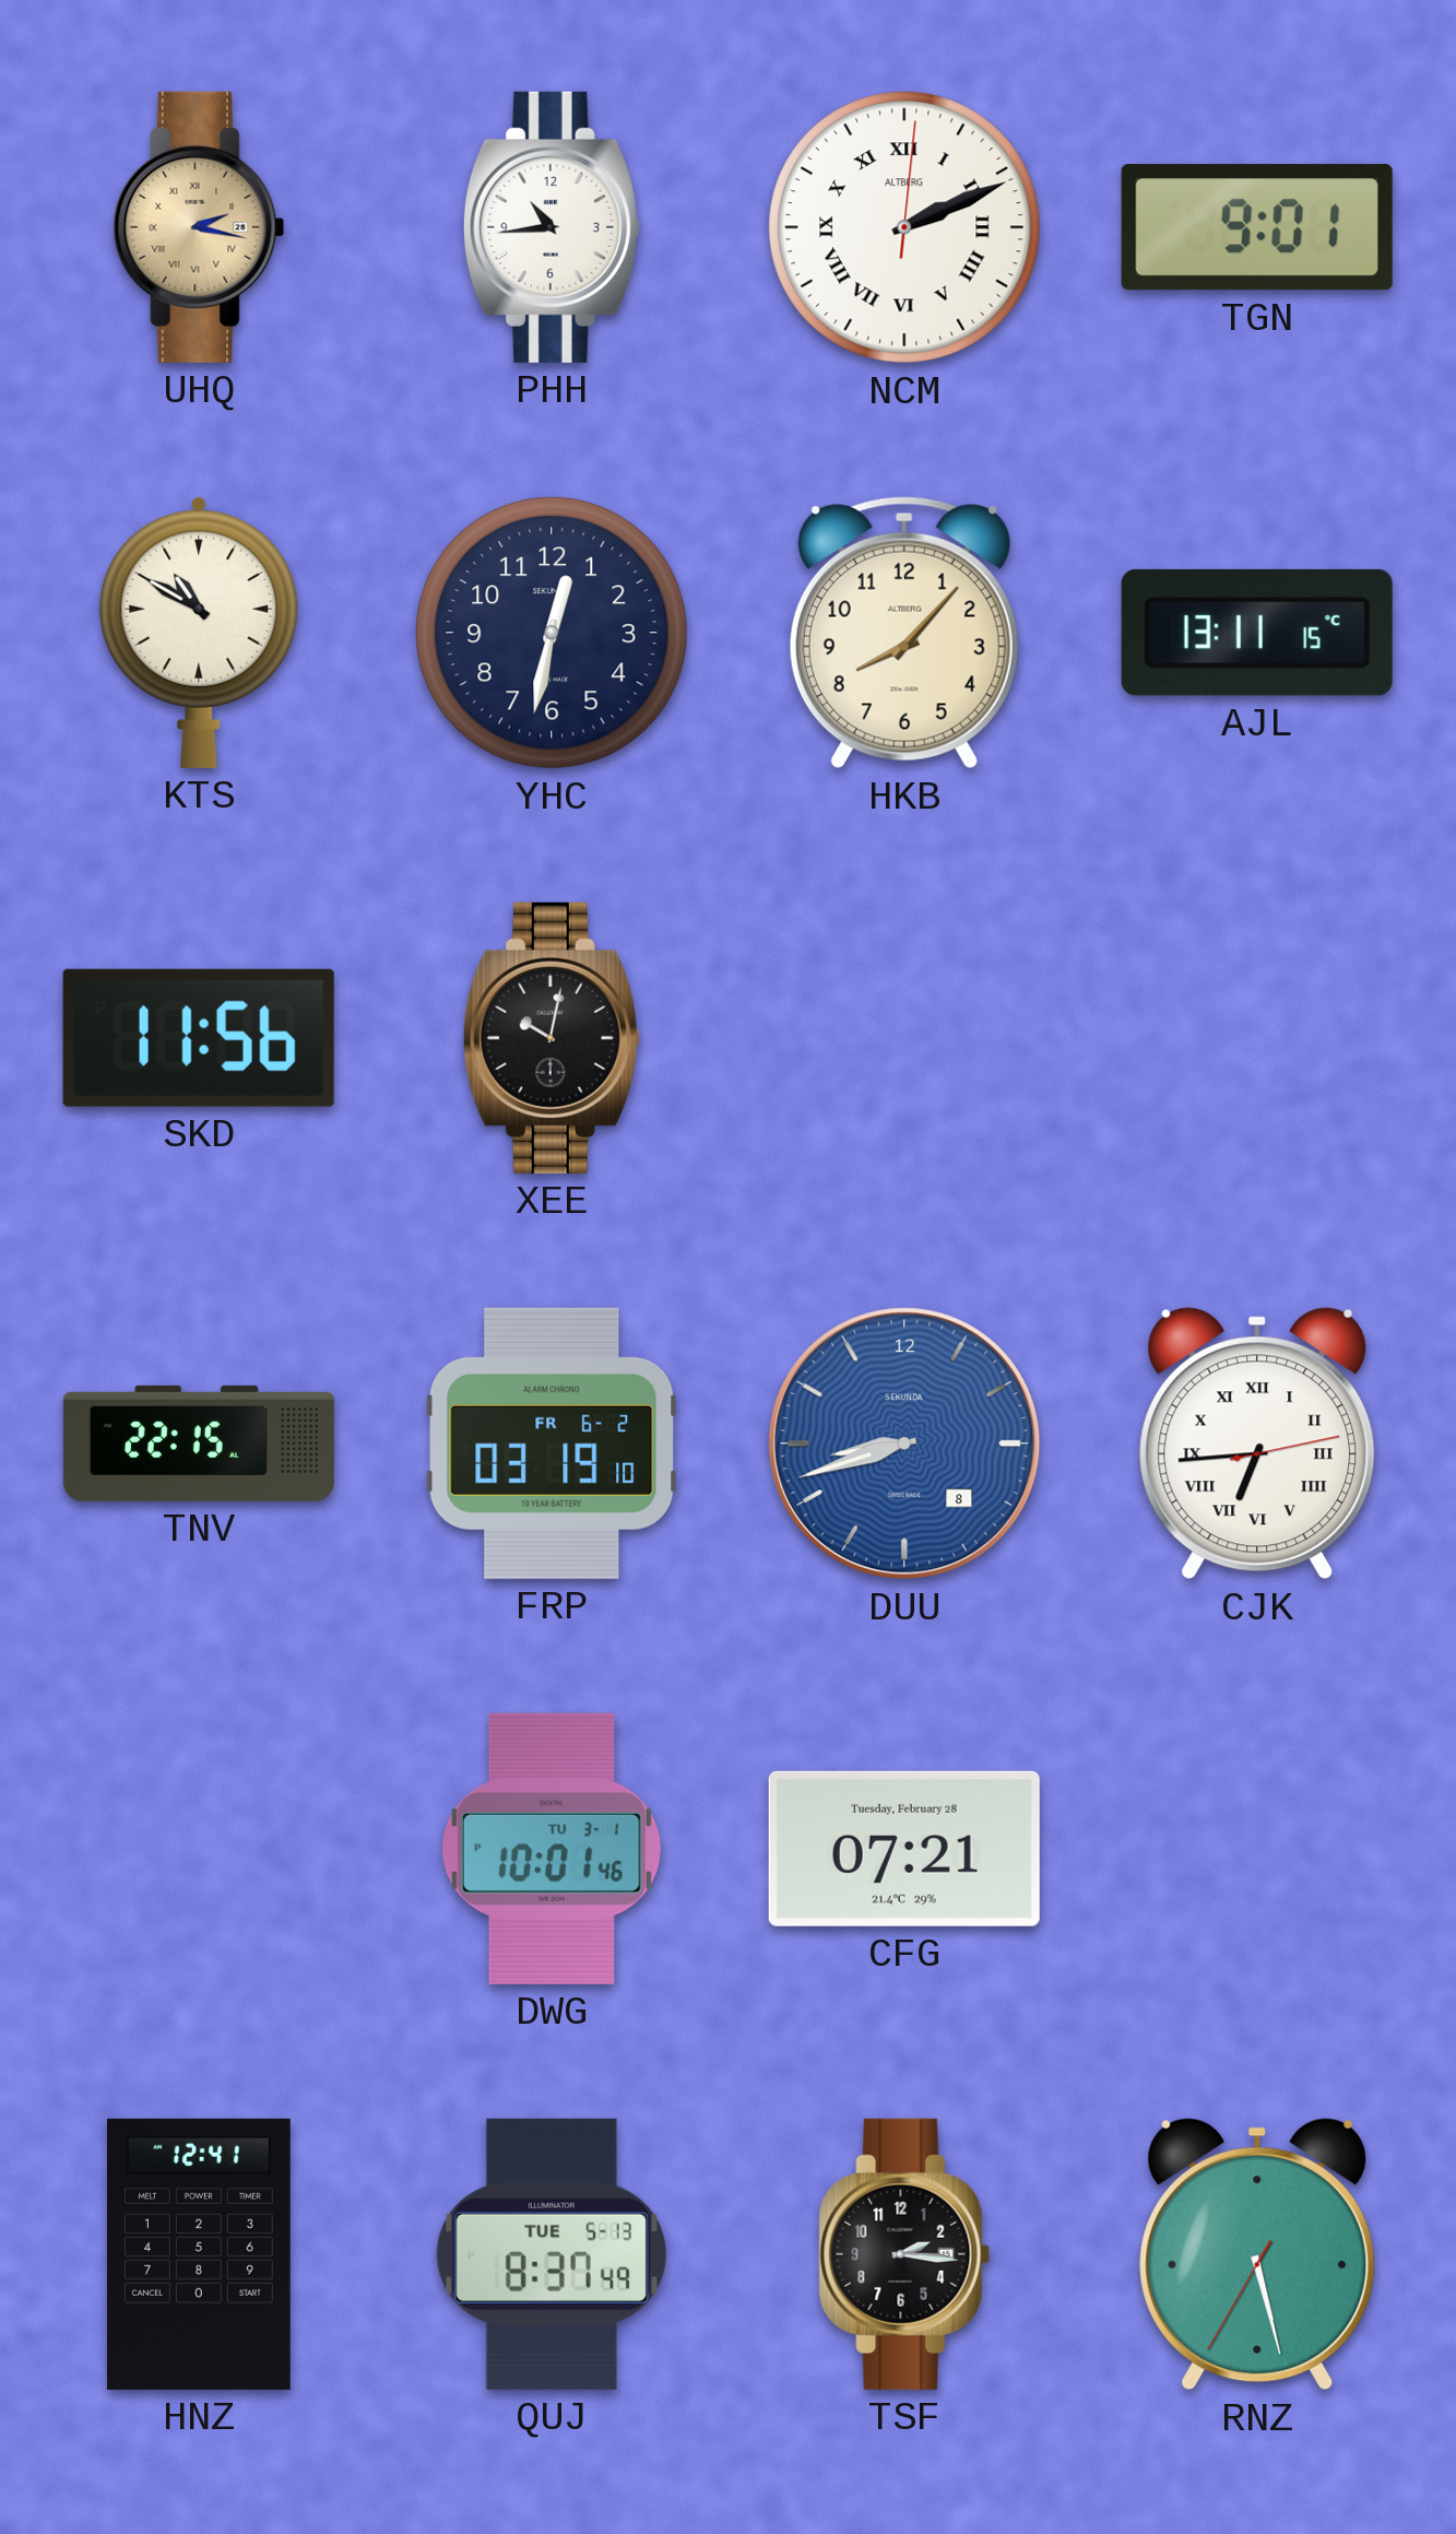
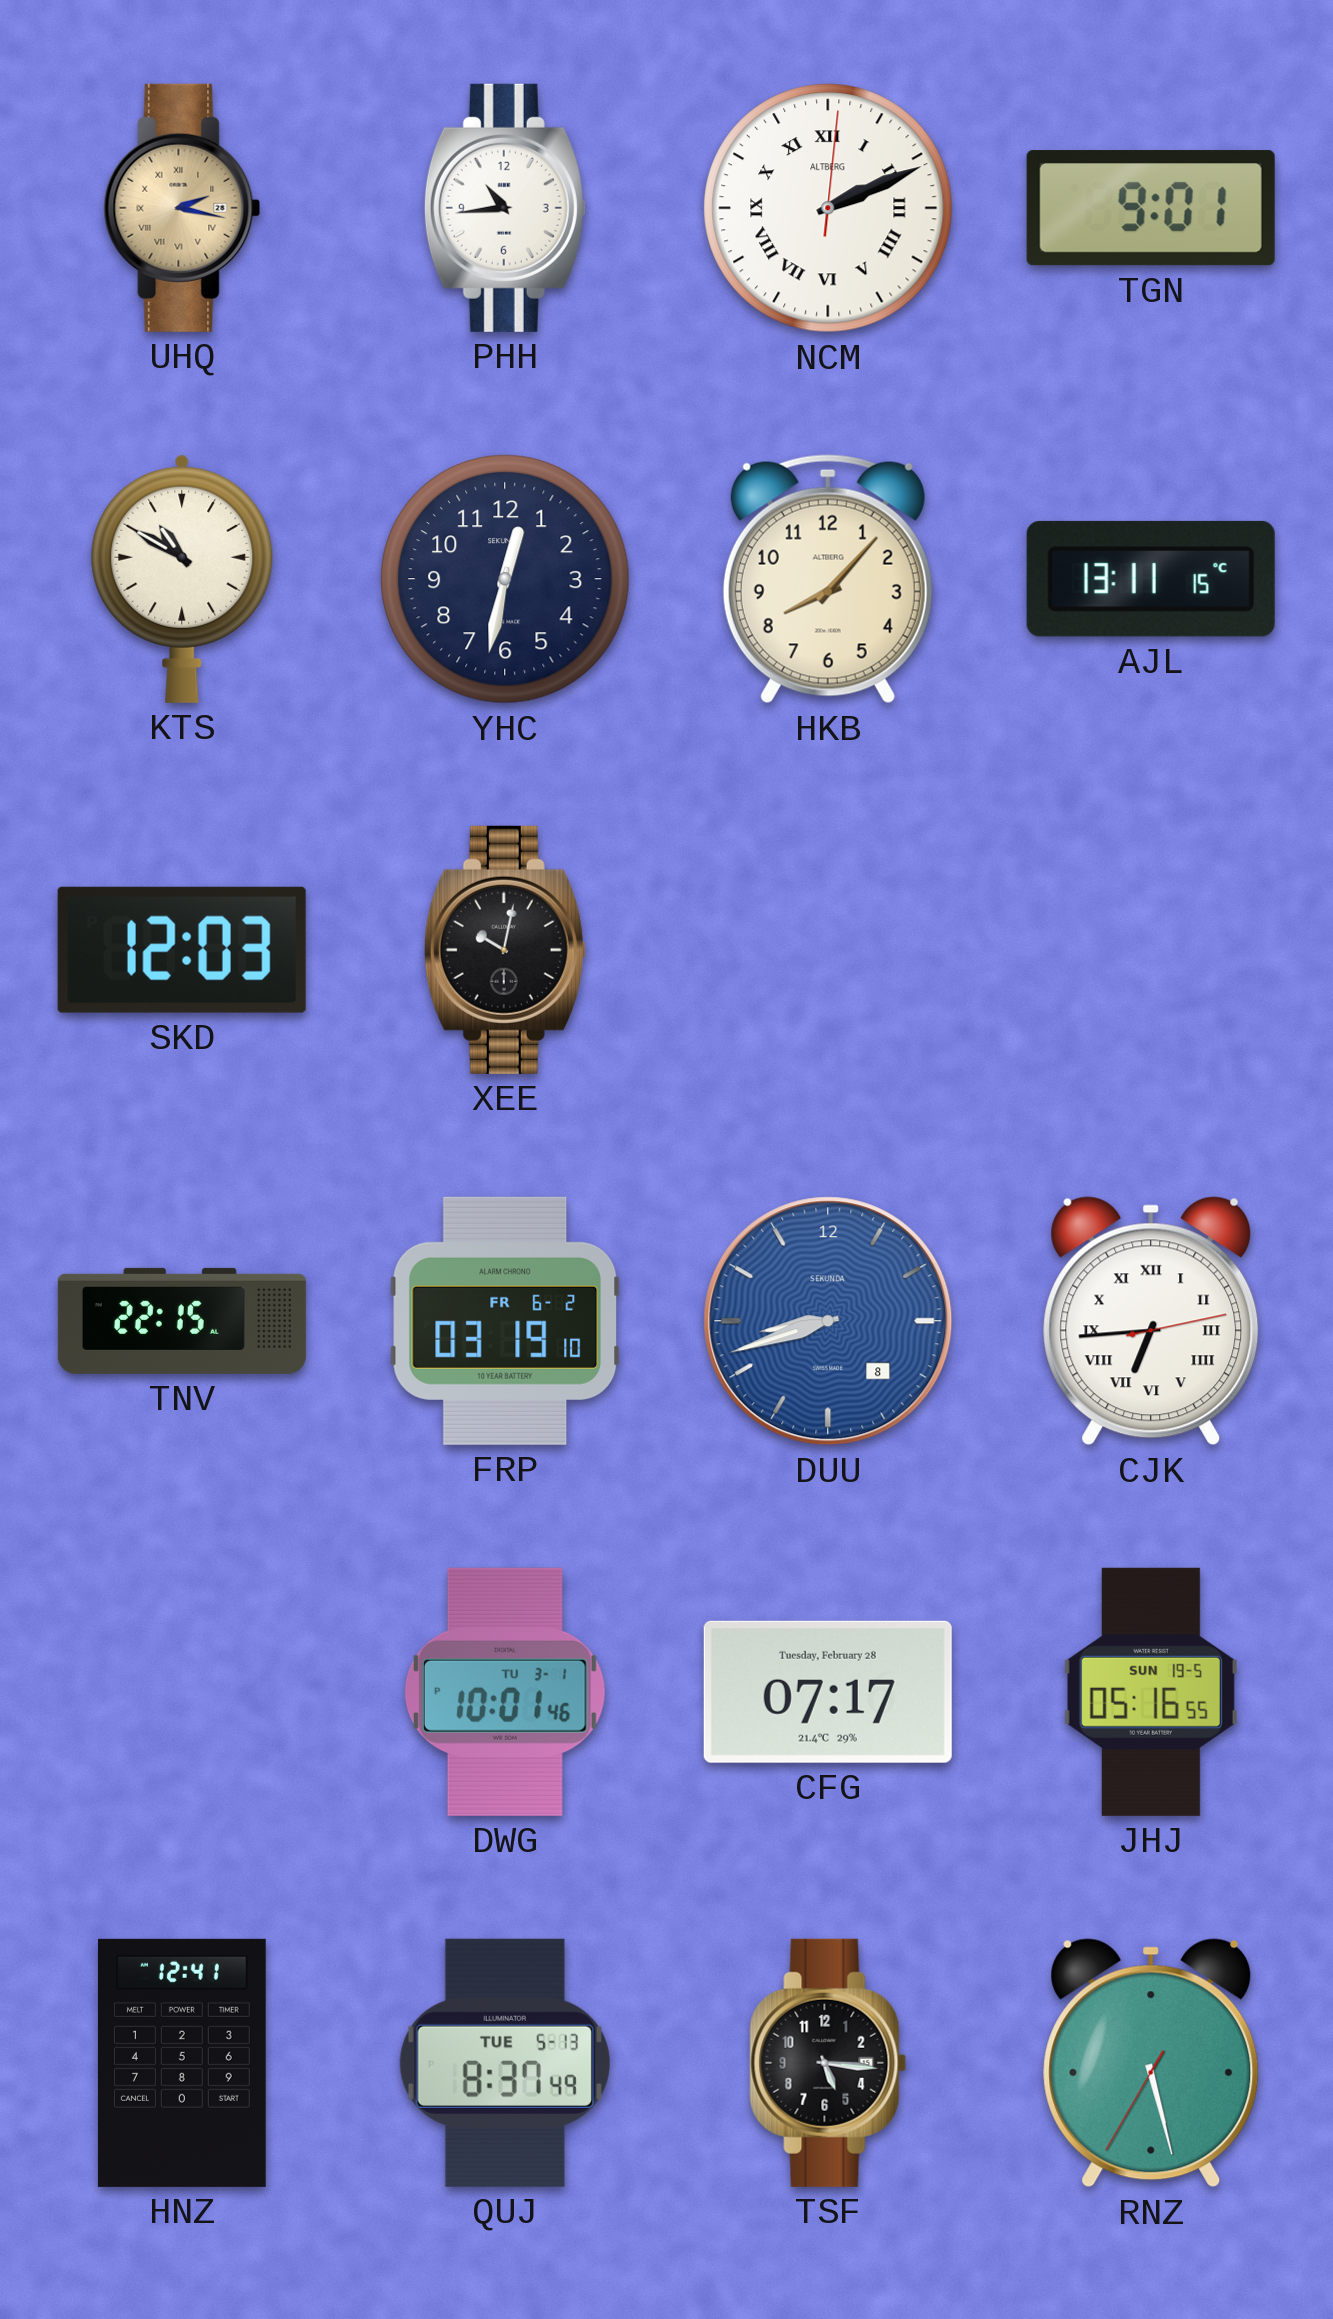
SKD: 11:56 -> 12:03
CFG: 07:21 -> 07:17
JHJ: none -> 05:16
TSF: 2:16 -> 5:16
